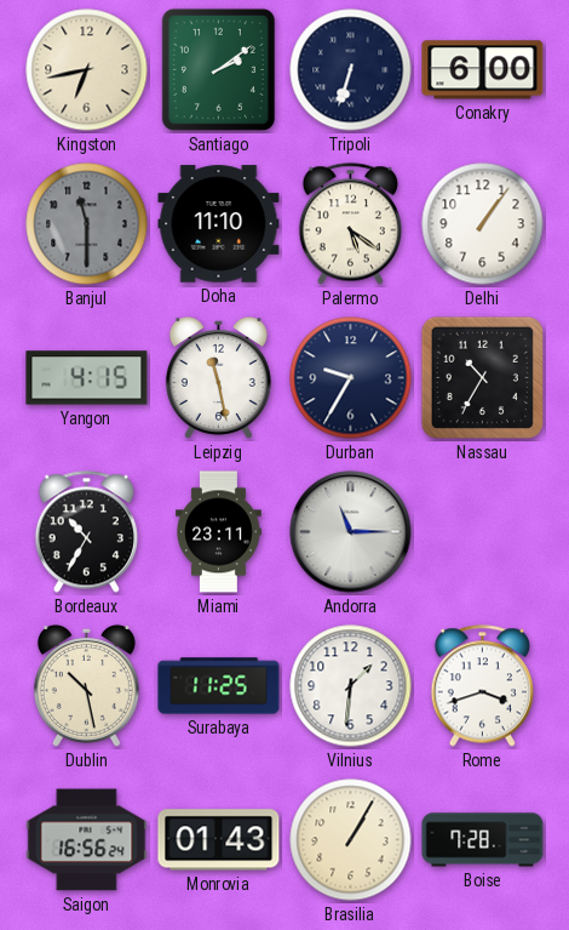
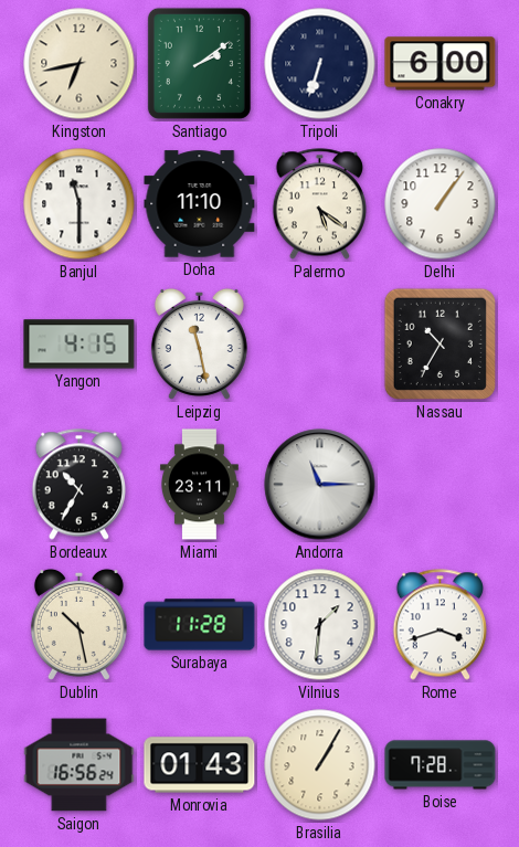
Banjul dial: grey -> white
Durban: 9:35 -> none
Surabaya: 11:25 -> 11:28
